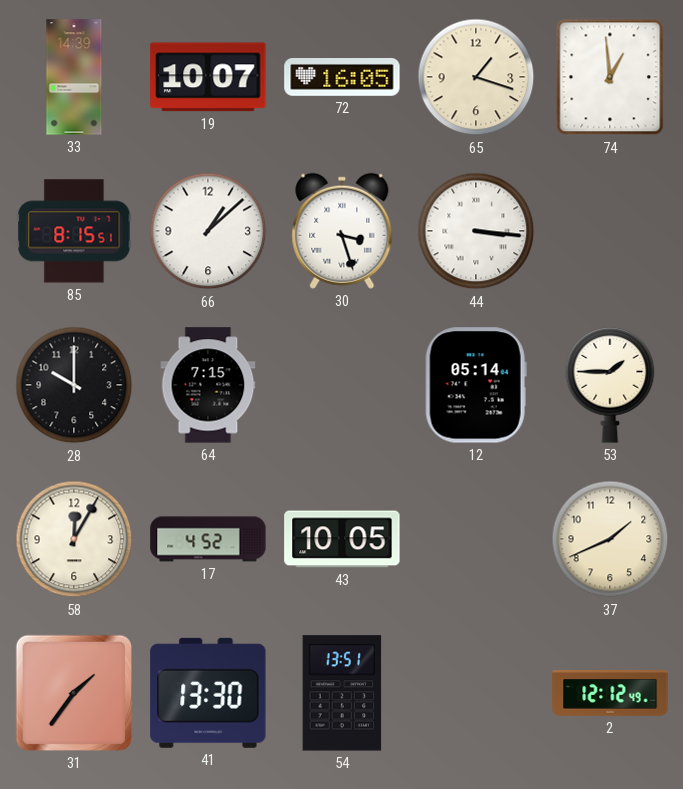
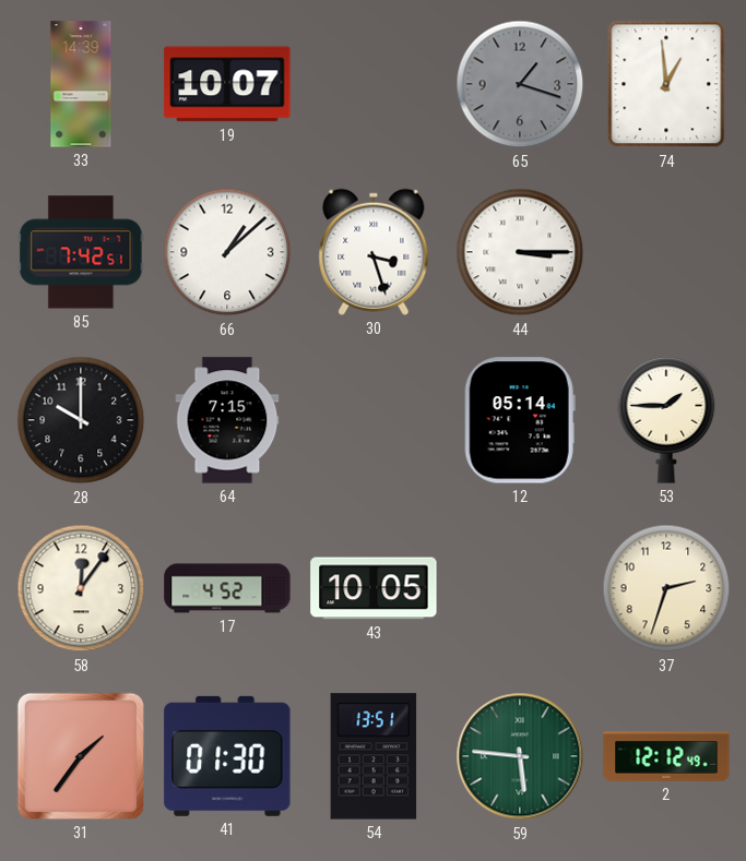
72: 16:05 -> none
65 dial: cream -> grey
85: 8:15 -> 7:42
44: 3:16 -> 3:15
58: 12:05 -> 12:06
37: 1:41 -> 2:33
41: 13:30 -> 01:30
59: none -> 5:46
